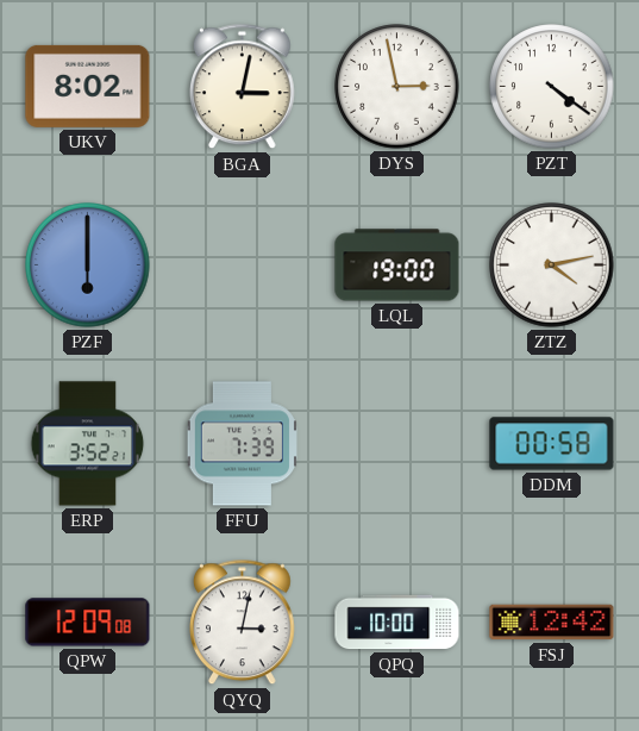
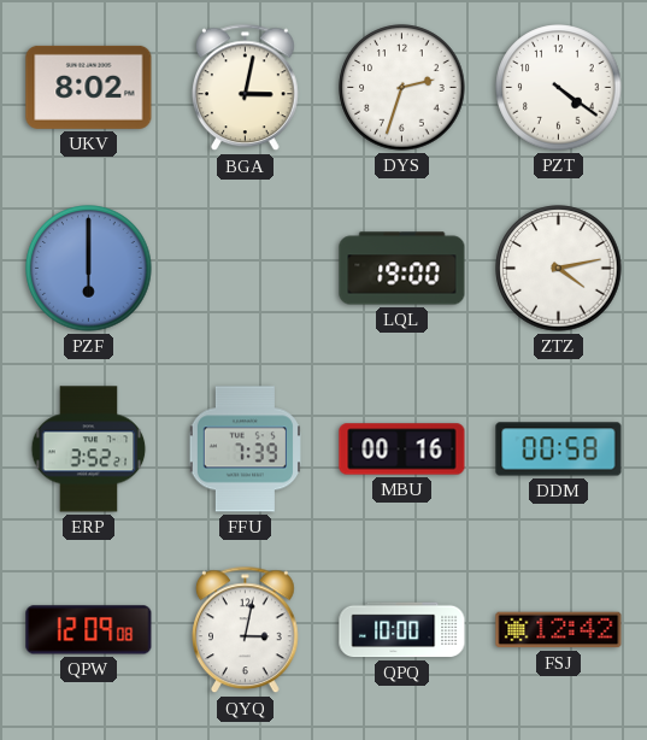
DYS: 2:58 -> 2:33
MBU: none -> 00:16
